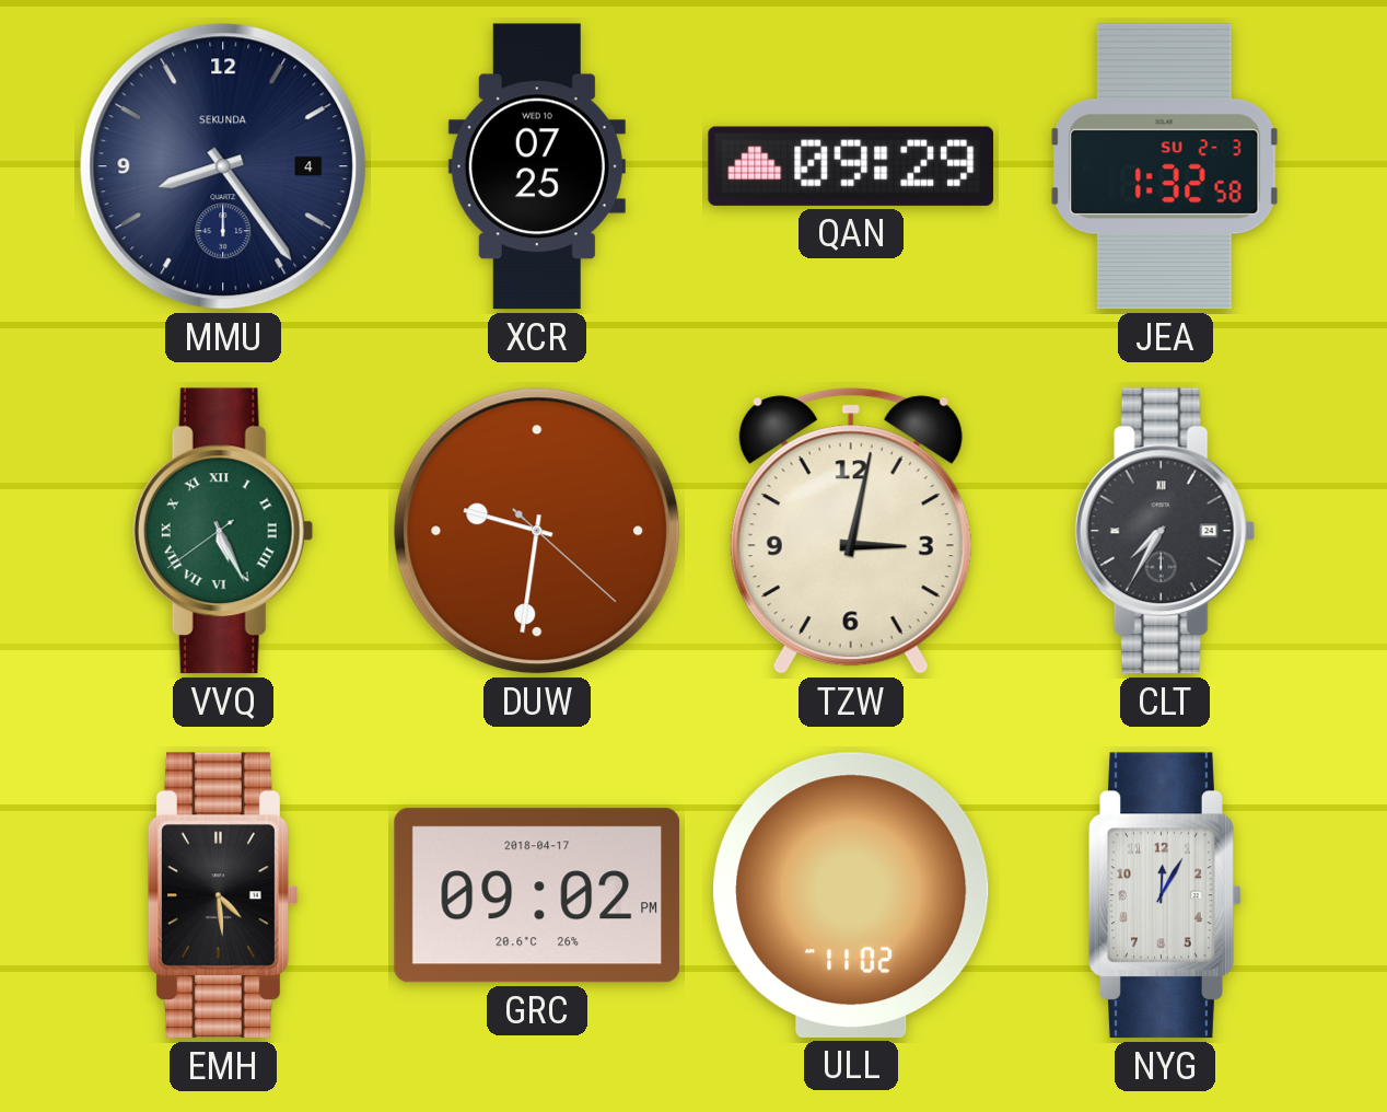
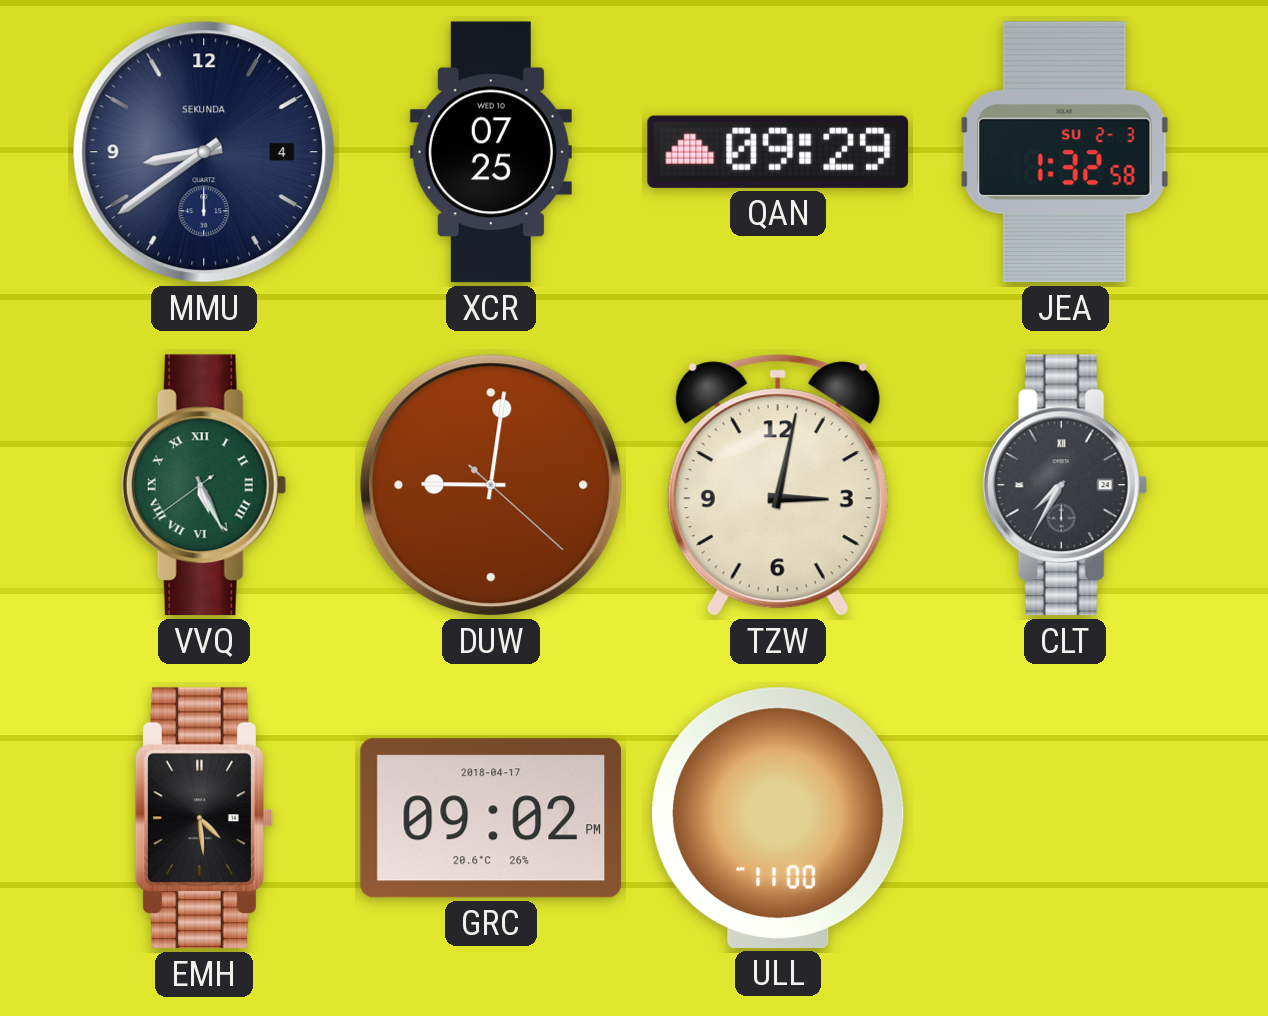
MMU: 8:24 -> 8:39
DUW: 9:31 -> 9:01
ULL: 11:02 -> 11:00
NYG: 12:05 -> none
